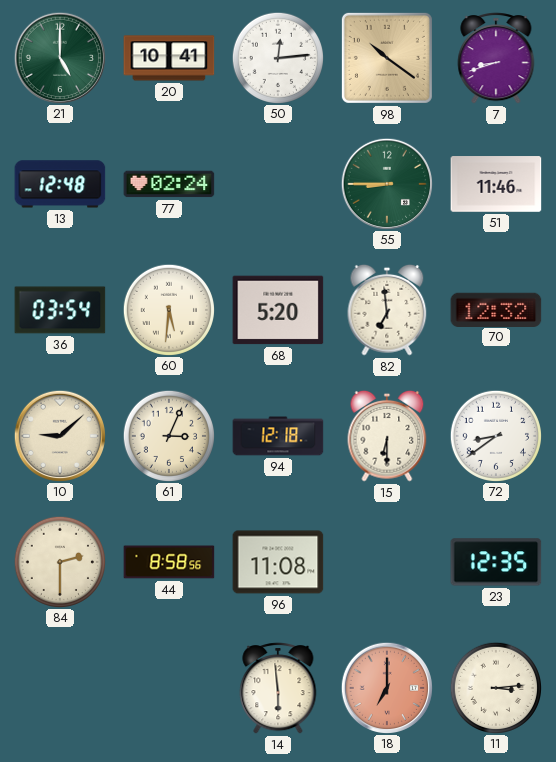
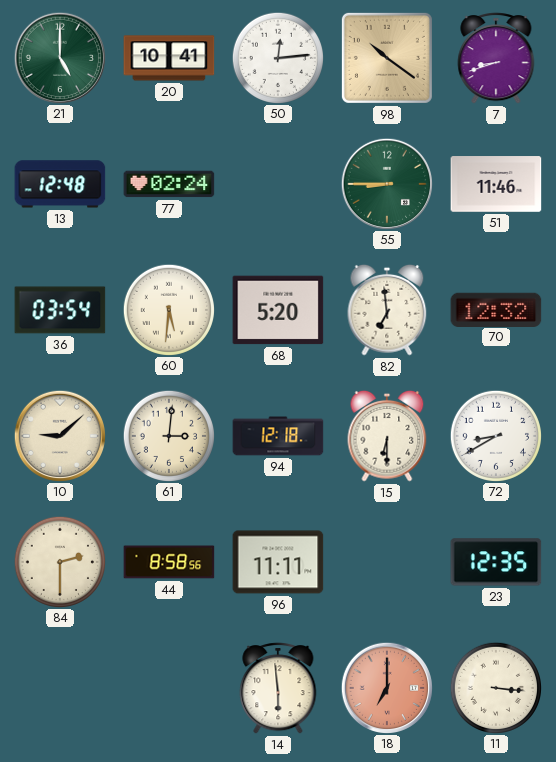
61: 3:04 -> 3:01
72: 8:39 -> 8:40
96: 11:08 -> 11:11
11: 3:14 -> 3:16
